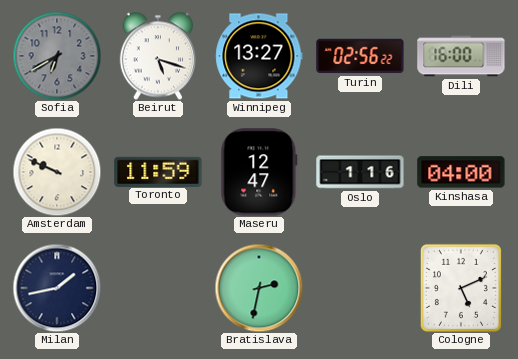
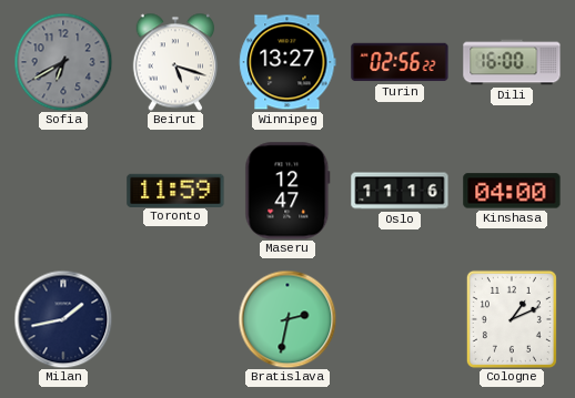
Amsterdam: 9:49 -> none
Oslo: 1:16 -> 11:16
Cologne: 5:11 -> 1:11
